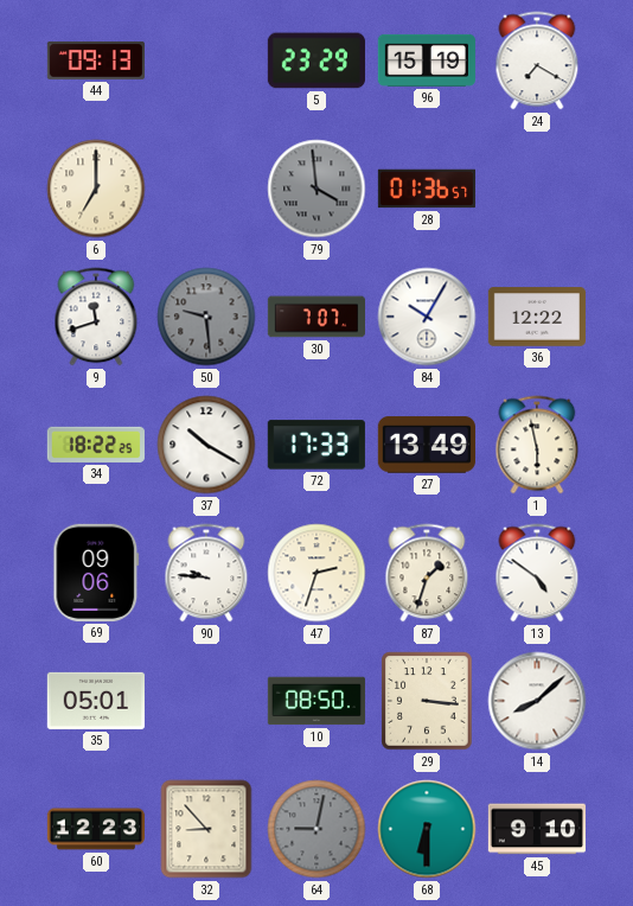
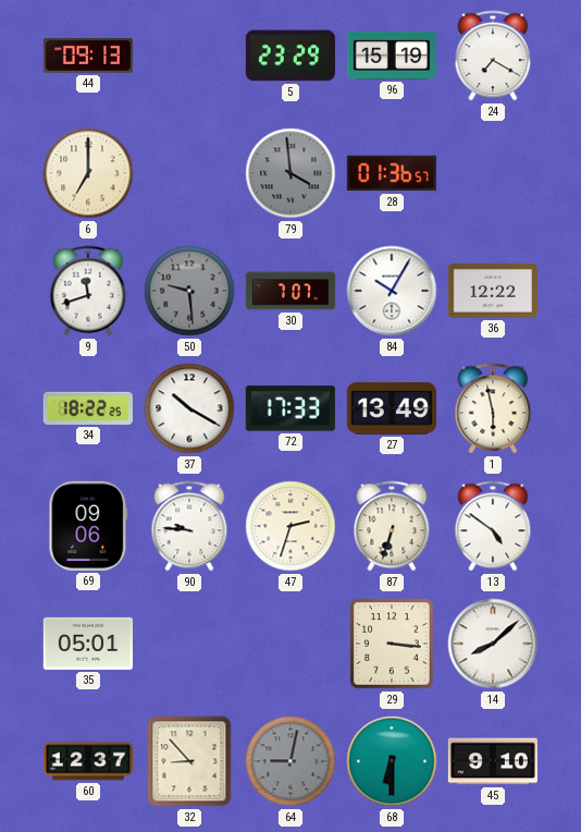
87: 1:33 -> 6:33
10: 08:50 -> none
60: 12:23 -> 12:37
